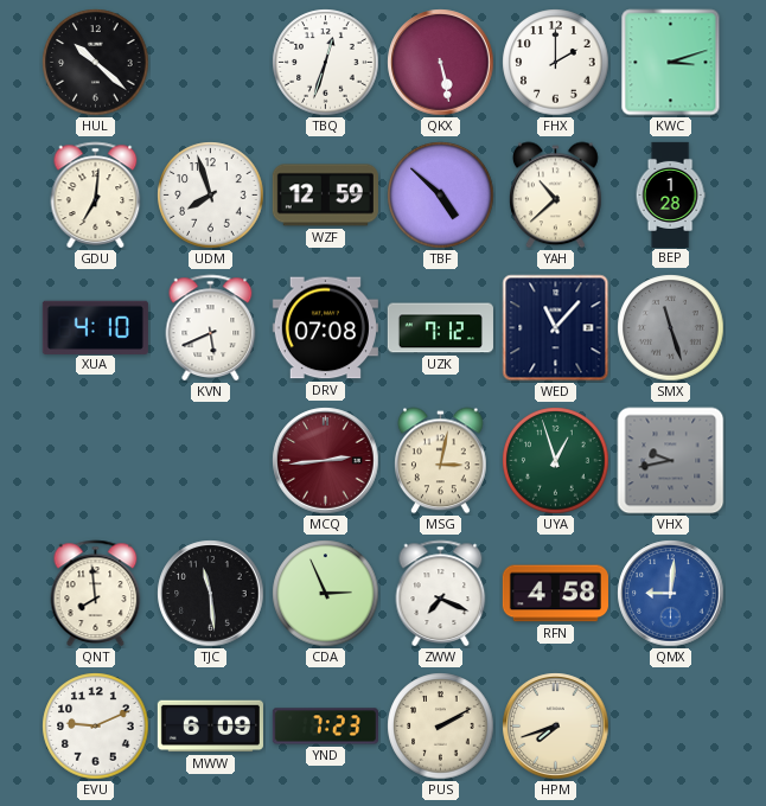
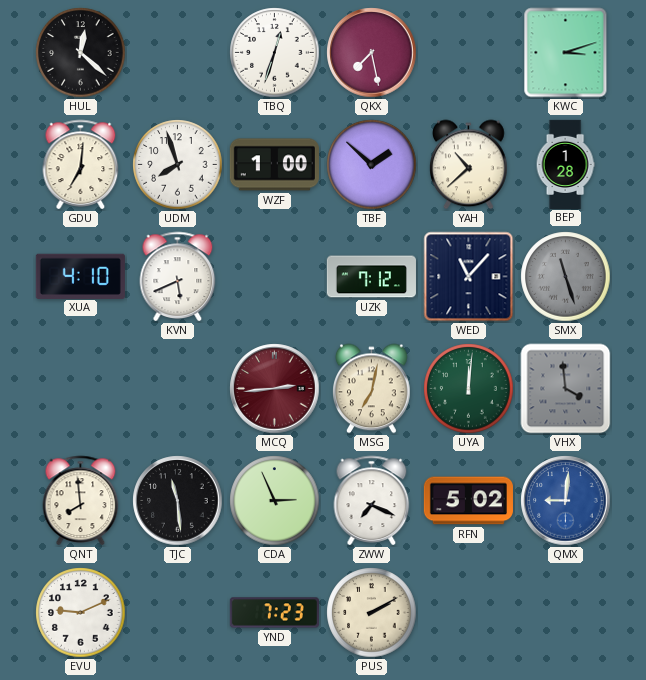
HUL: 10:22 -> 12:22
QKX: 5:28 -> 7:28
FHX: 2:00 -> none
WZF: 12:59 -> 1:00
TBF: 4:52 -> 1:52
DRV: 07:08 -> none
MSG: 3:02 -> 7:02
UYA: 12:57 -> 12:01
VHX: 9:43 -> 3:59
RFN: 4:58 -> 5:02
MWW: 6:09 -> none
HPM: 7:42 -> none
